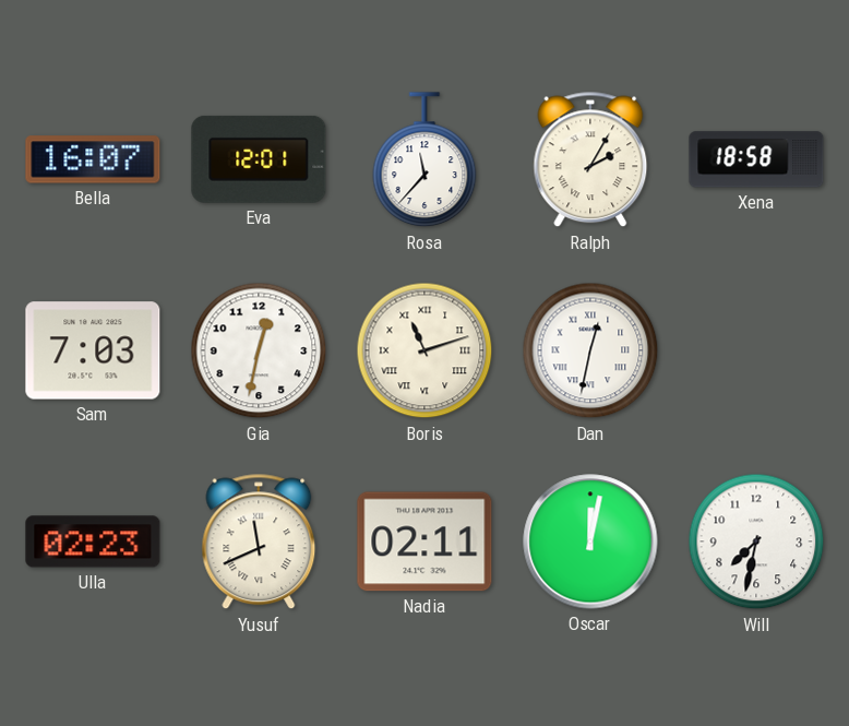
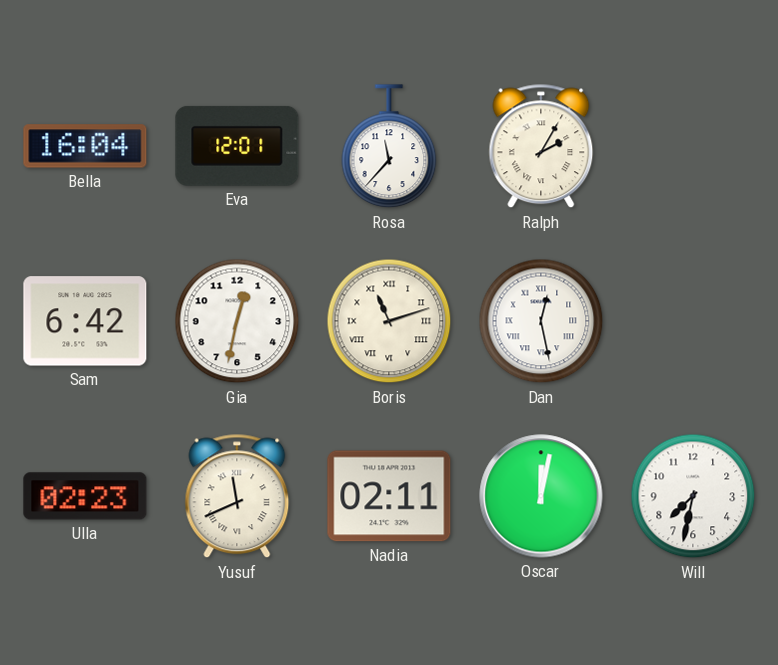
Bella: 16:07 -> 16:04
Xena: 18:58 -> none
Sam: 7:03 -> 6:42
Dan: 12:32 -> 12:28
